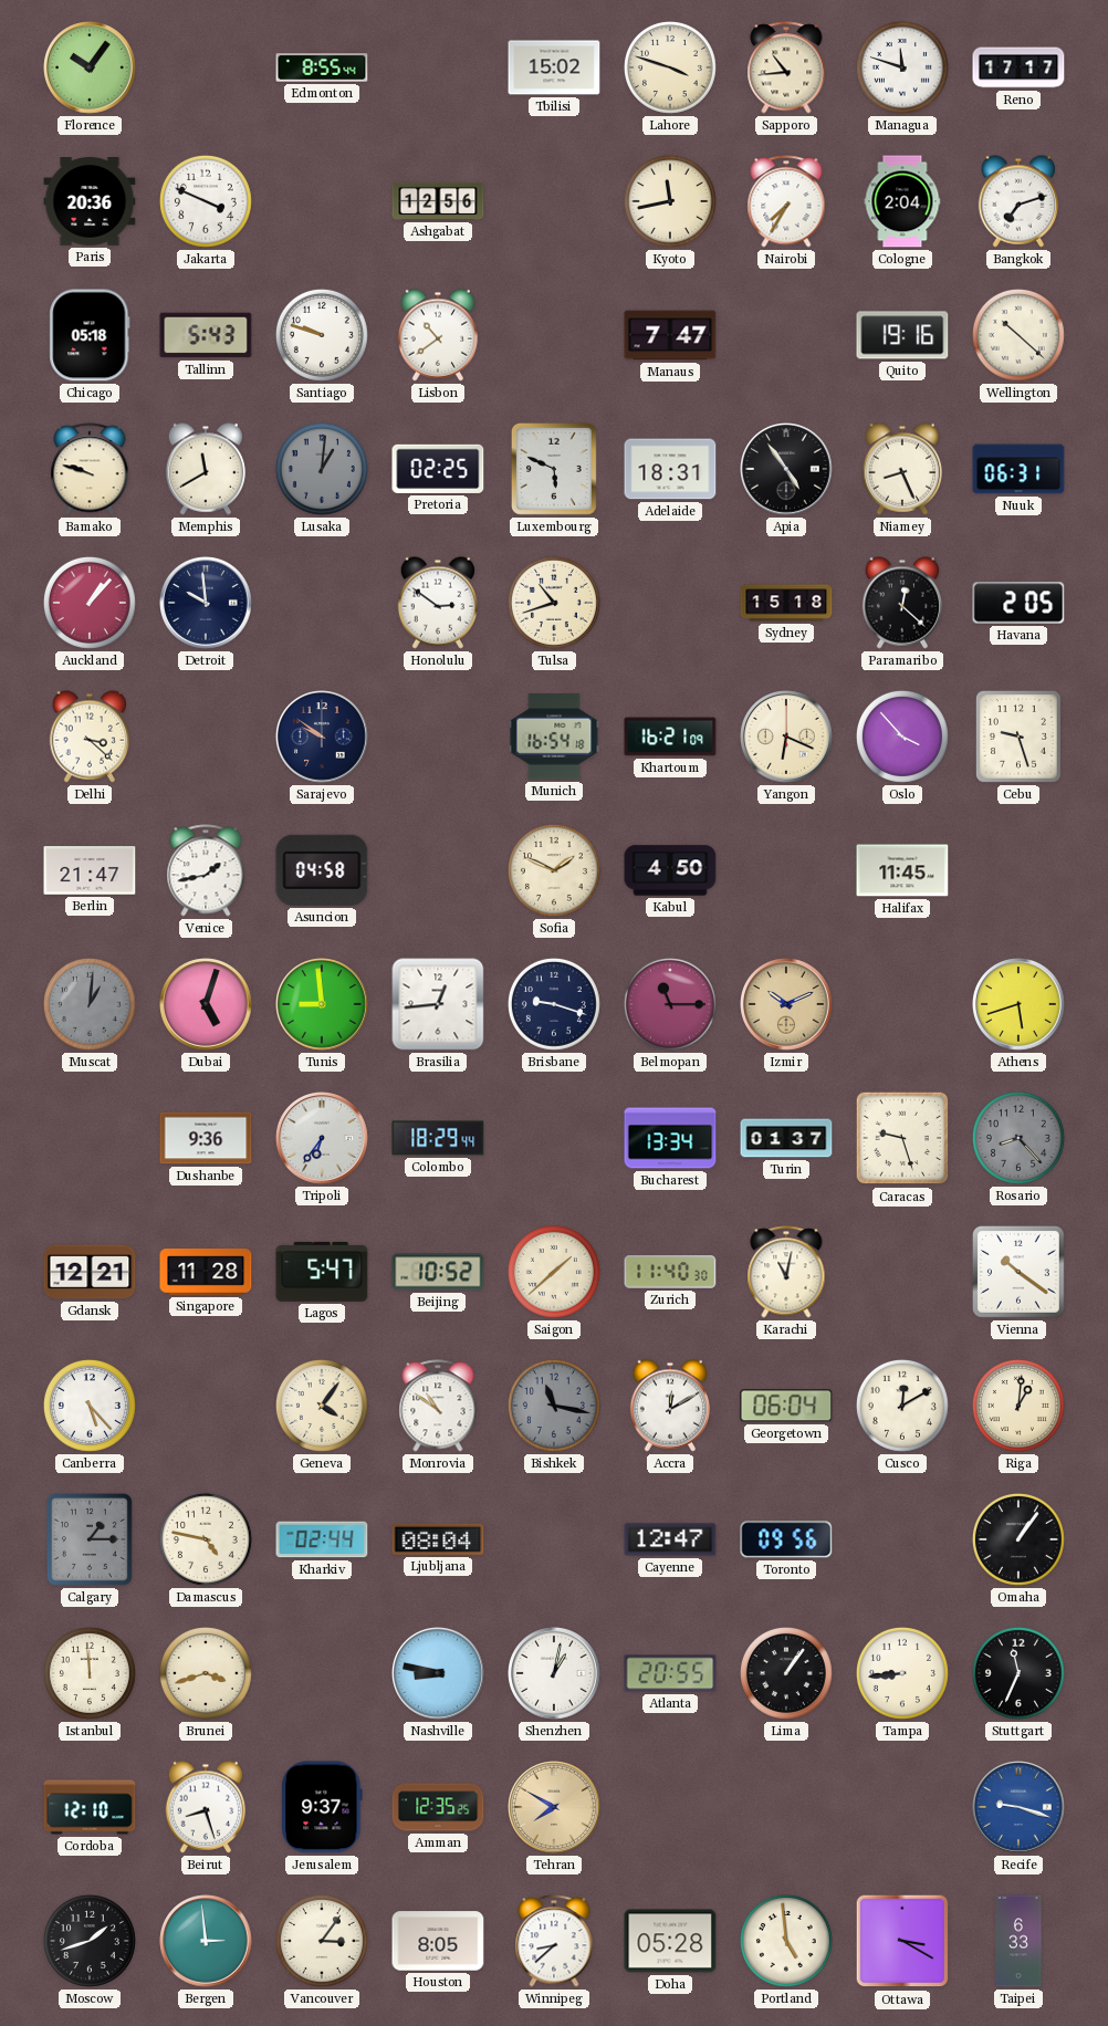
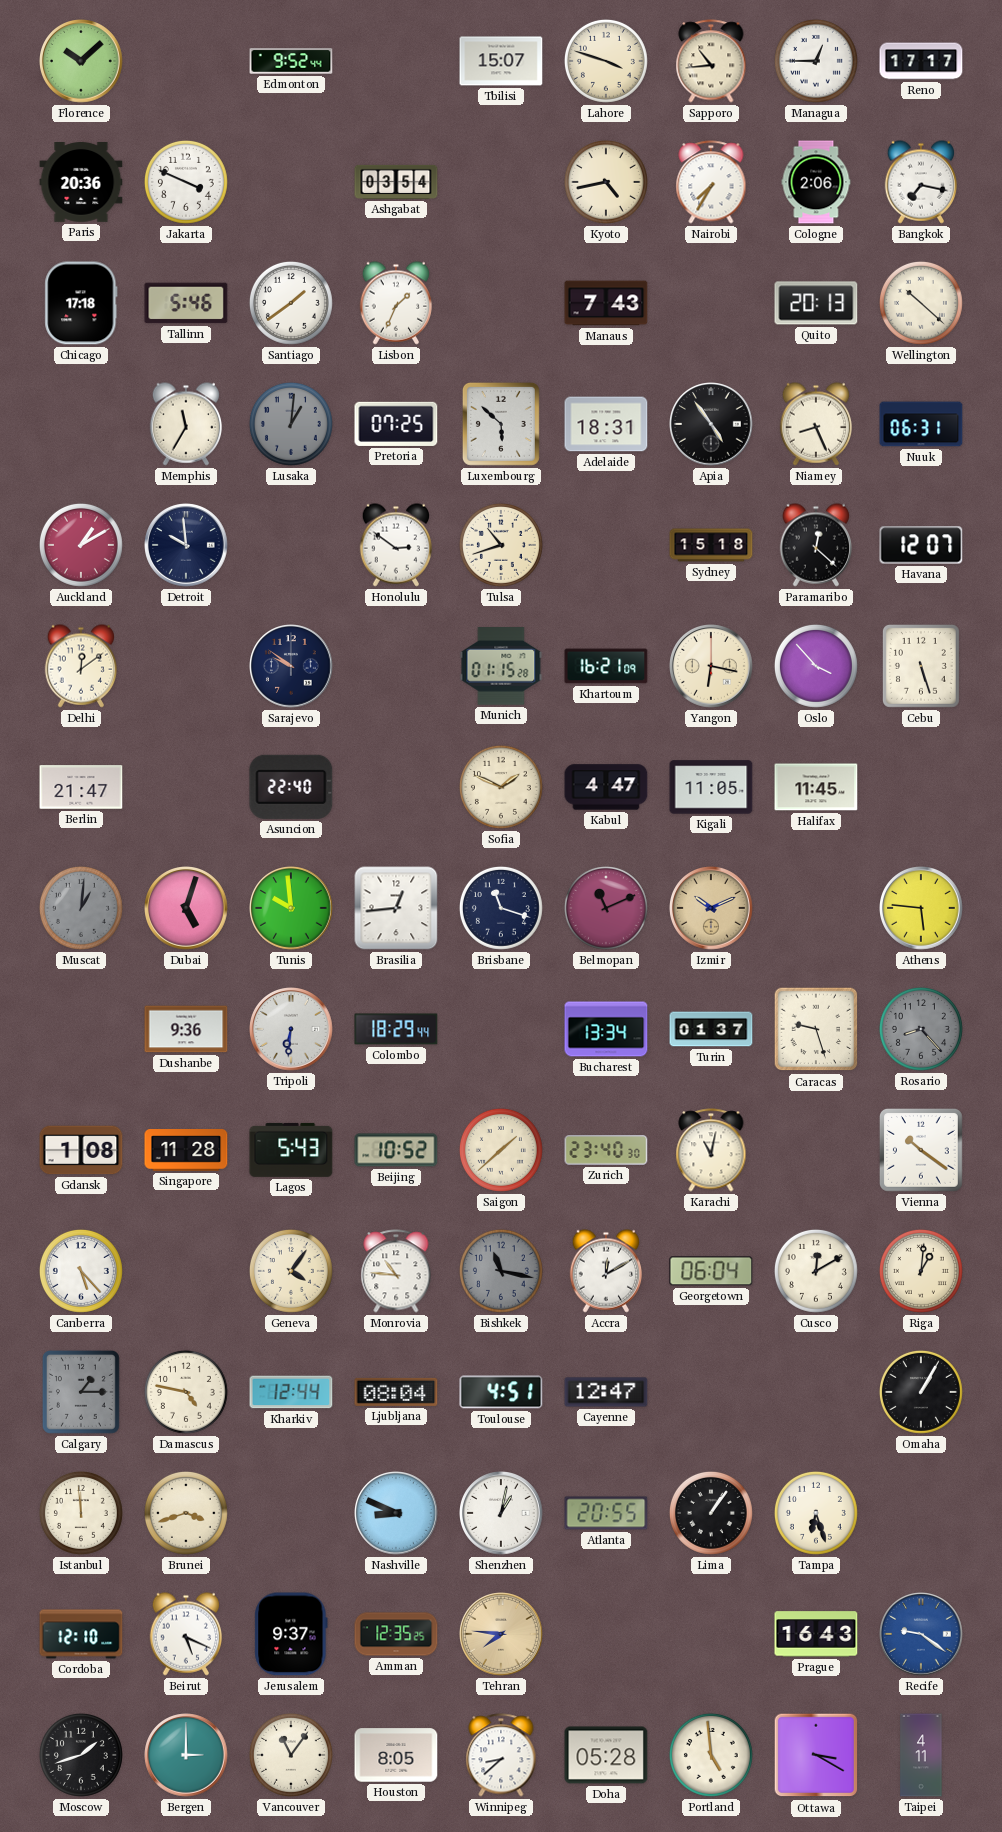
Florence: 10:06 -> 10:08
Edmonton: 8:55 -> 9:52
Tbilisi: 15:02 -> 15:07
Managua: 11:48 -> 12:45
Ashgabat: 12:56 -> 03:54
Kyoto: 11:43 -> 4:43
Cologne: 2:04 -> 2:06
Bangkok: 7:12 -> 7:17
Chicago: 05:18 -> 17:18
Tallinn: 5:43 -> 5:46
Santiago: 9:48 -> 1:39
Lisbon: 10:39 -> 1:34
Manaus: 7:47 -> 7:43
Quito: 19:16 -> 20:13
Bamako: 9:48 -> none
Memphis: 11:40 -> 11:35
Pretoria: 02:25 -> 07:25
Luxembourg: 5:49 -> 5:52
Auckland: 1:07 -> 1:10
Havana: 2:05 -> 12:07
Delhi: 3:22 -> 12:09
Munich: 16:54 -> 01:15
Yangon: 6:19 -> 6:17
Cebu: 9:27 -> 5:27
Venice: 1:43 -> none
Asuncion: 04:58 -> 22:40
Kabul: 4:50 -> 4:47
Kigali: none -> 11:05
Tunis: 8:59 -> 9:59
Brisbane: 9:18 -> 11:18
Belmopan: 11:15 -> 11:11
Athens: 5:42 -> 5:46
Tripoli: 6:36 -> 6:31
Gdansk: 12:21 -> 1:08
Lagos: 5:47 -> 5:43
Zurich: 11:40 -> 23:40
Monrovia: 10:51 -> 10:46
Kharkiv: 02:44 -> 12:44
Toulouse: none -> 4:51
Toronto: 09:56 -> none
Omaha: 1:06 -> 1:05
Nashville: 8:47 -> 8:49
Tampa: 8:44 -> 6:27
Stuttgart: 11:34 -> none
Beirut: 8:27 -> 5:19
Tehran: 7:50 -> 7:46
Prague: none -> 16:43
Recife: 9:18 -> 9:21
Bergen: 2:59 -> 3:00
Vancouver: 3:06 -> 11:06
Taipei: 6:33 -> 4:11
